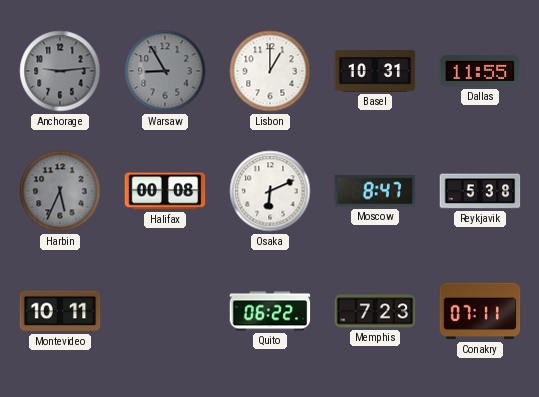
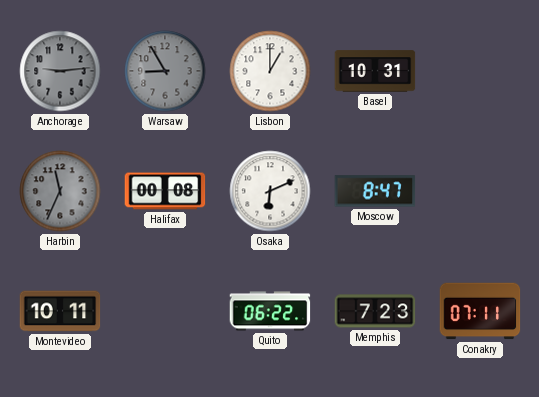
Dallas: 11:55 -> none
Harbin: 5:34 -> 11:34
Reykjavik: 5:38 -> none
